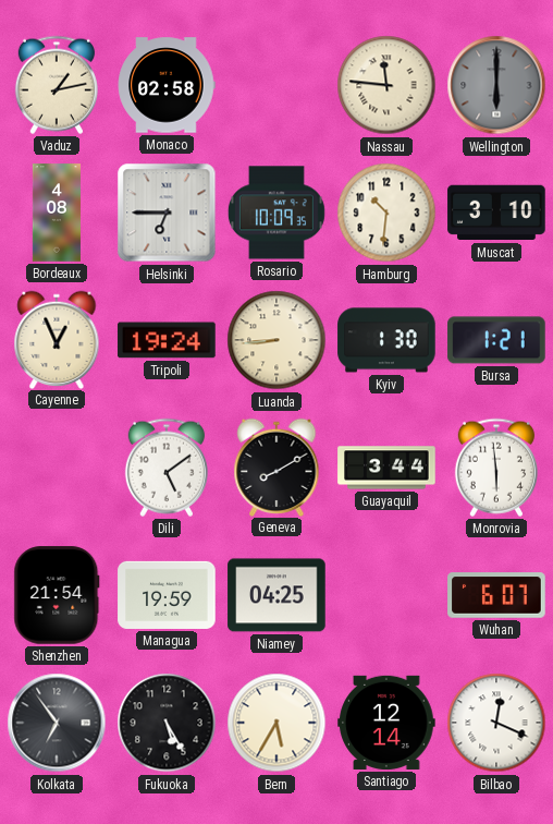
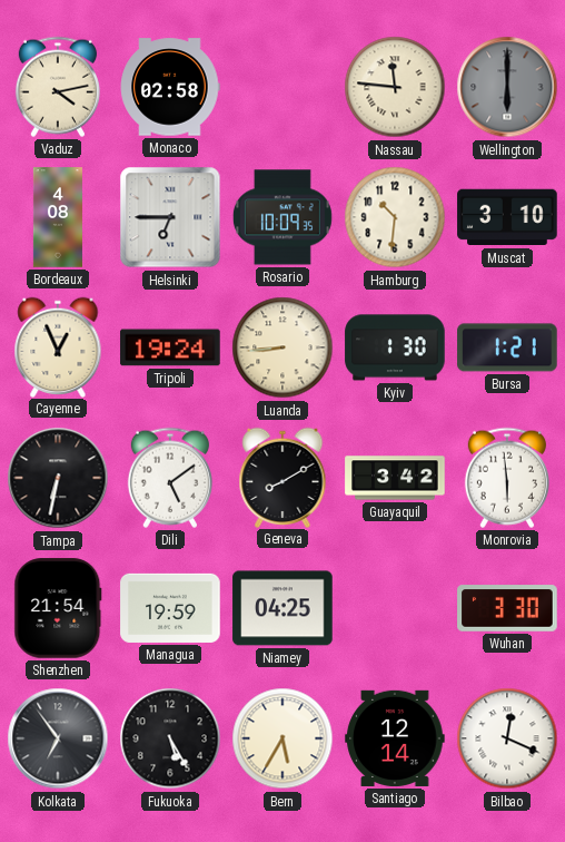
Vaduz: 1:13 -> 4:13
Tampa: none -> 6:32
Guayaquil: 3:44 -> 3:42
Wuhan: 6:07 -> 3:30
